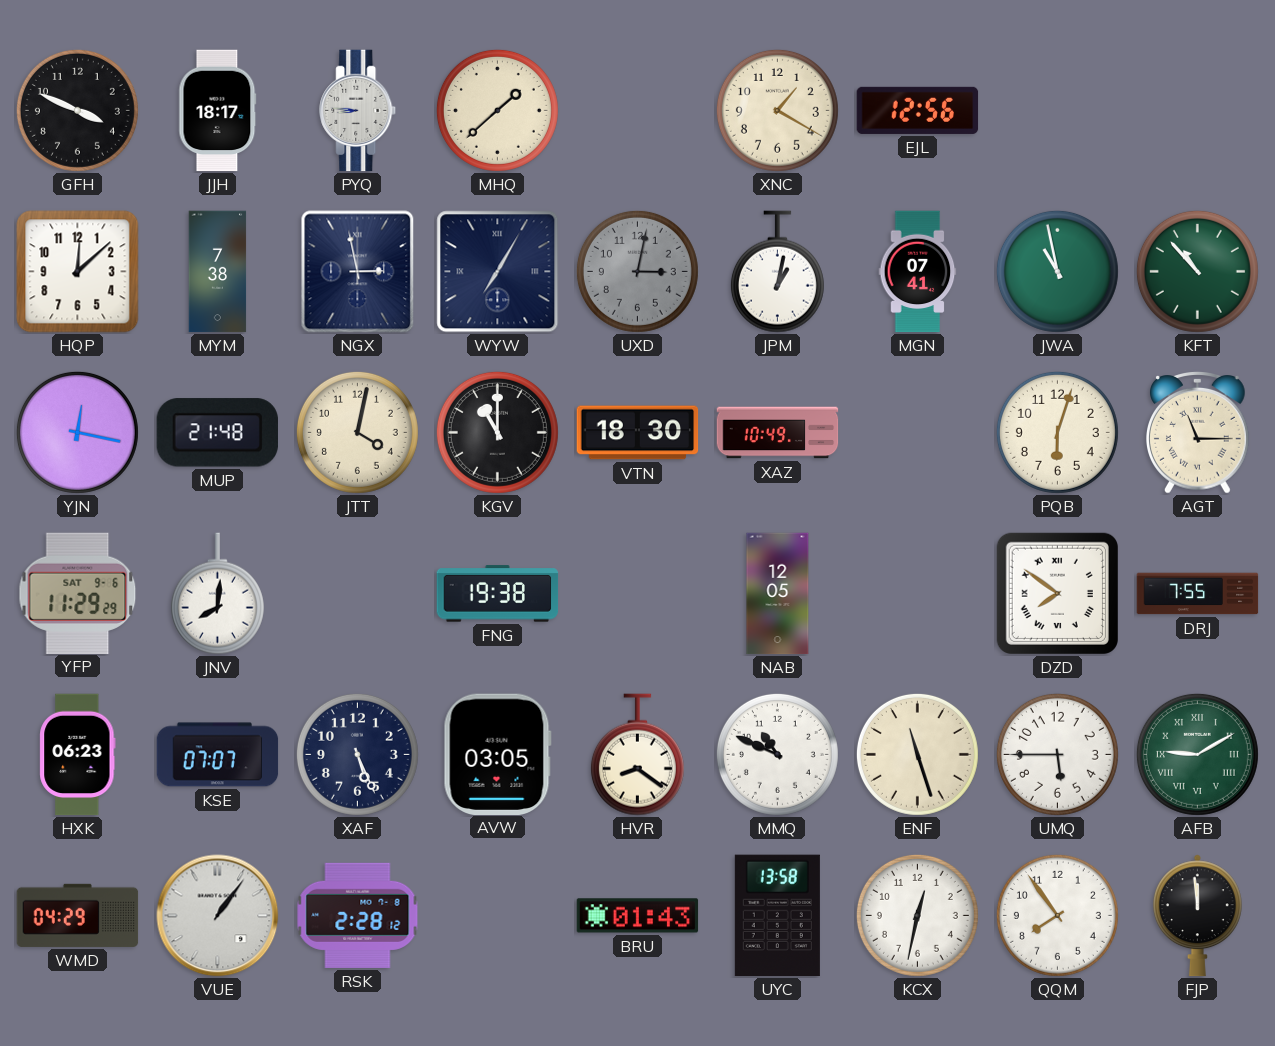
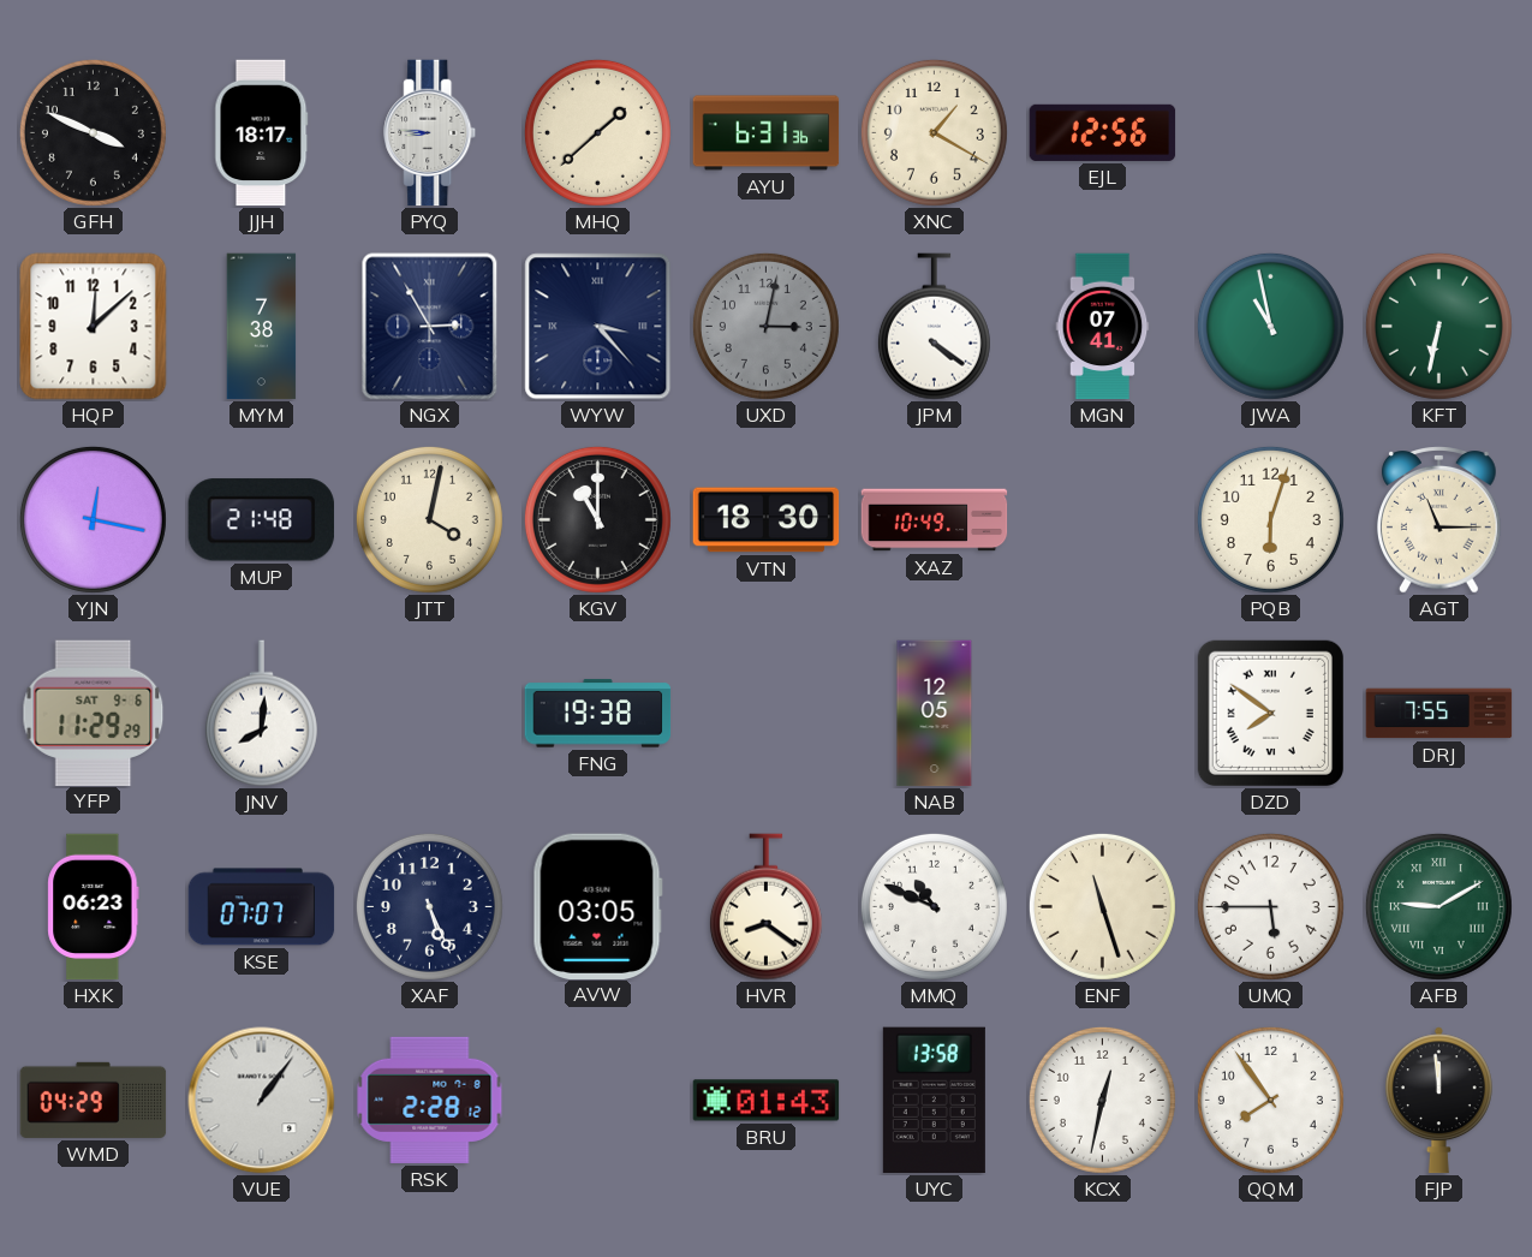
AYU: none -> 6:31
NGX: 2:58 -> 2:55
WYW: 7:05 -> 3:23
JPM: 1:02 -> 4:21
KFT: 10:53 -> 6:32
